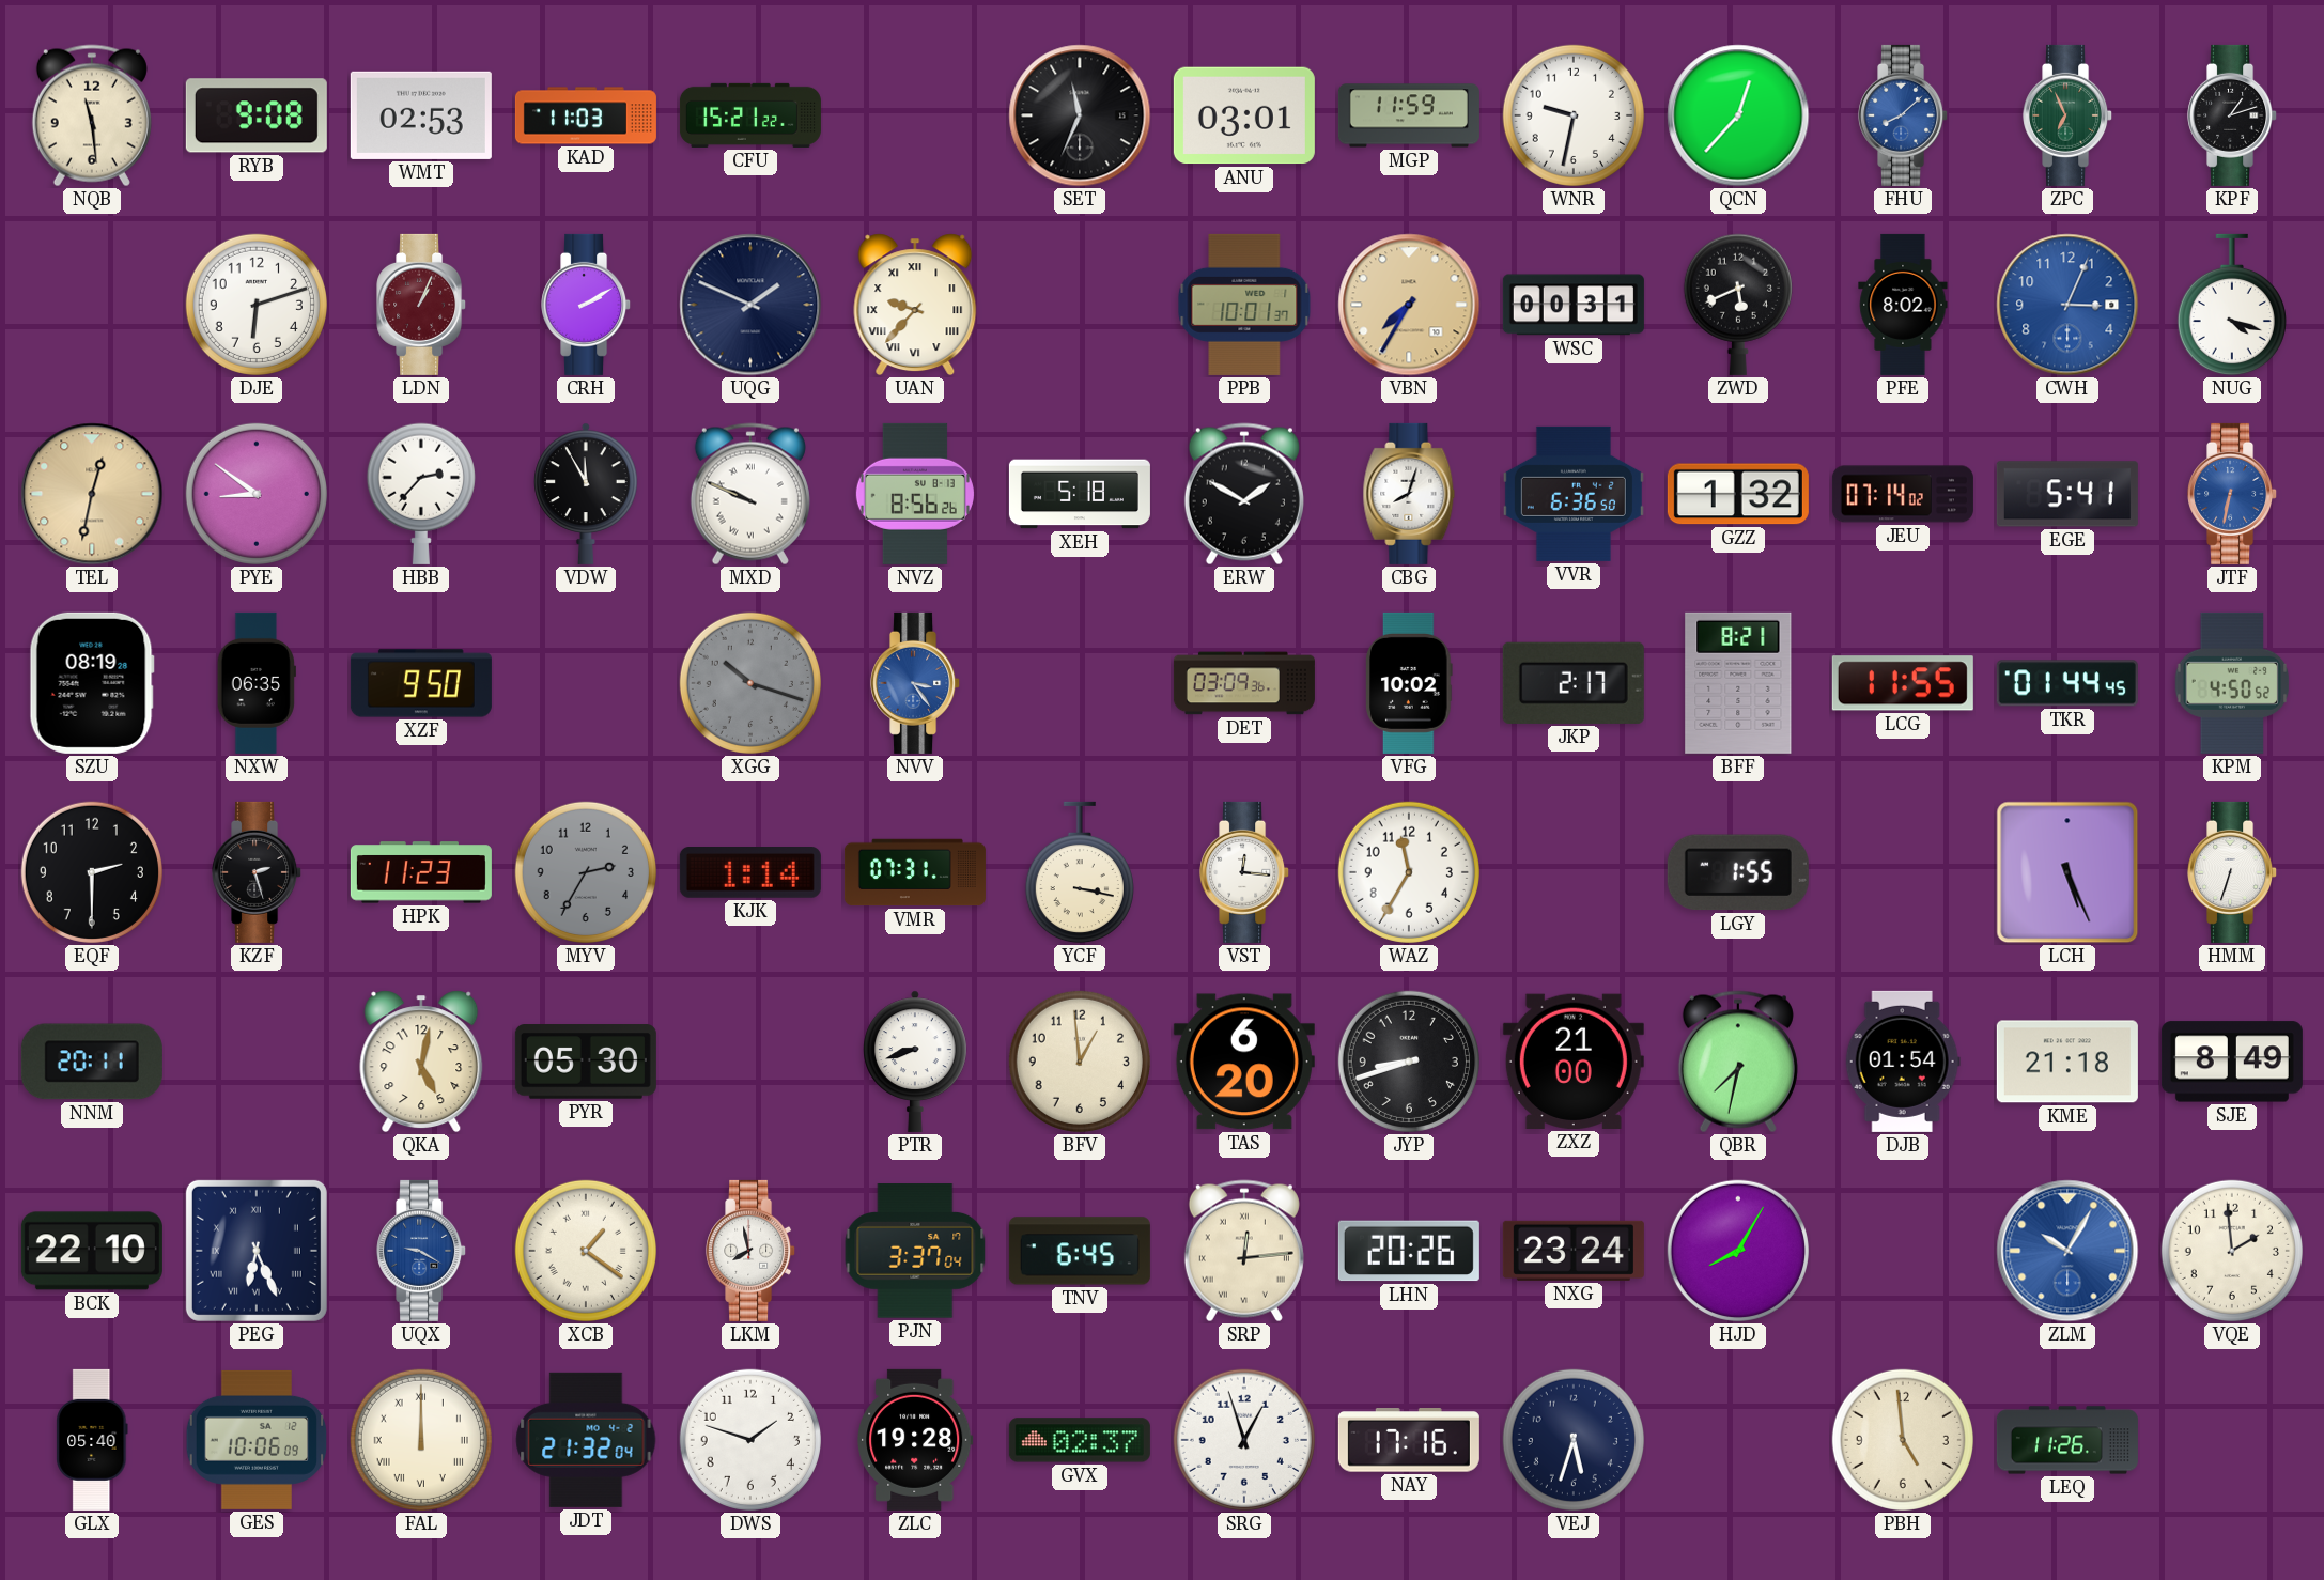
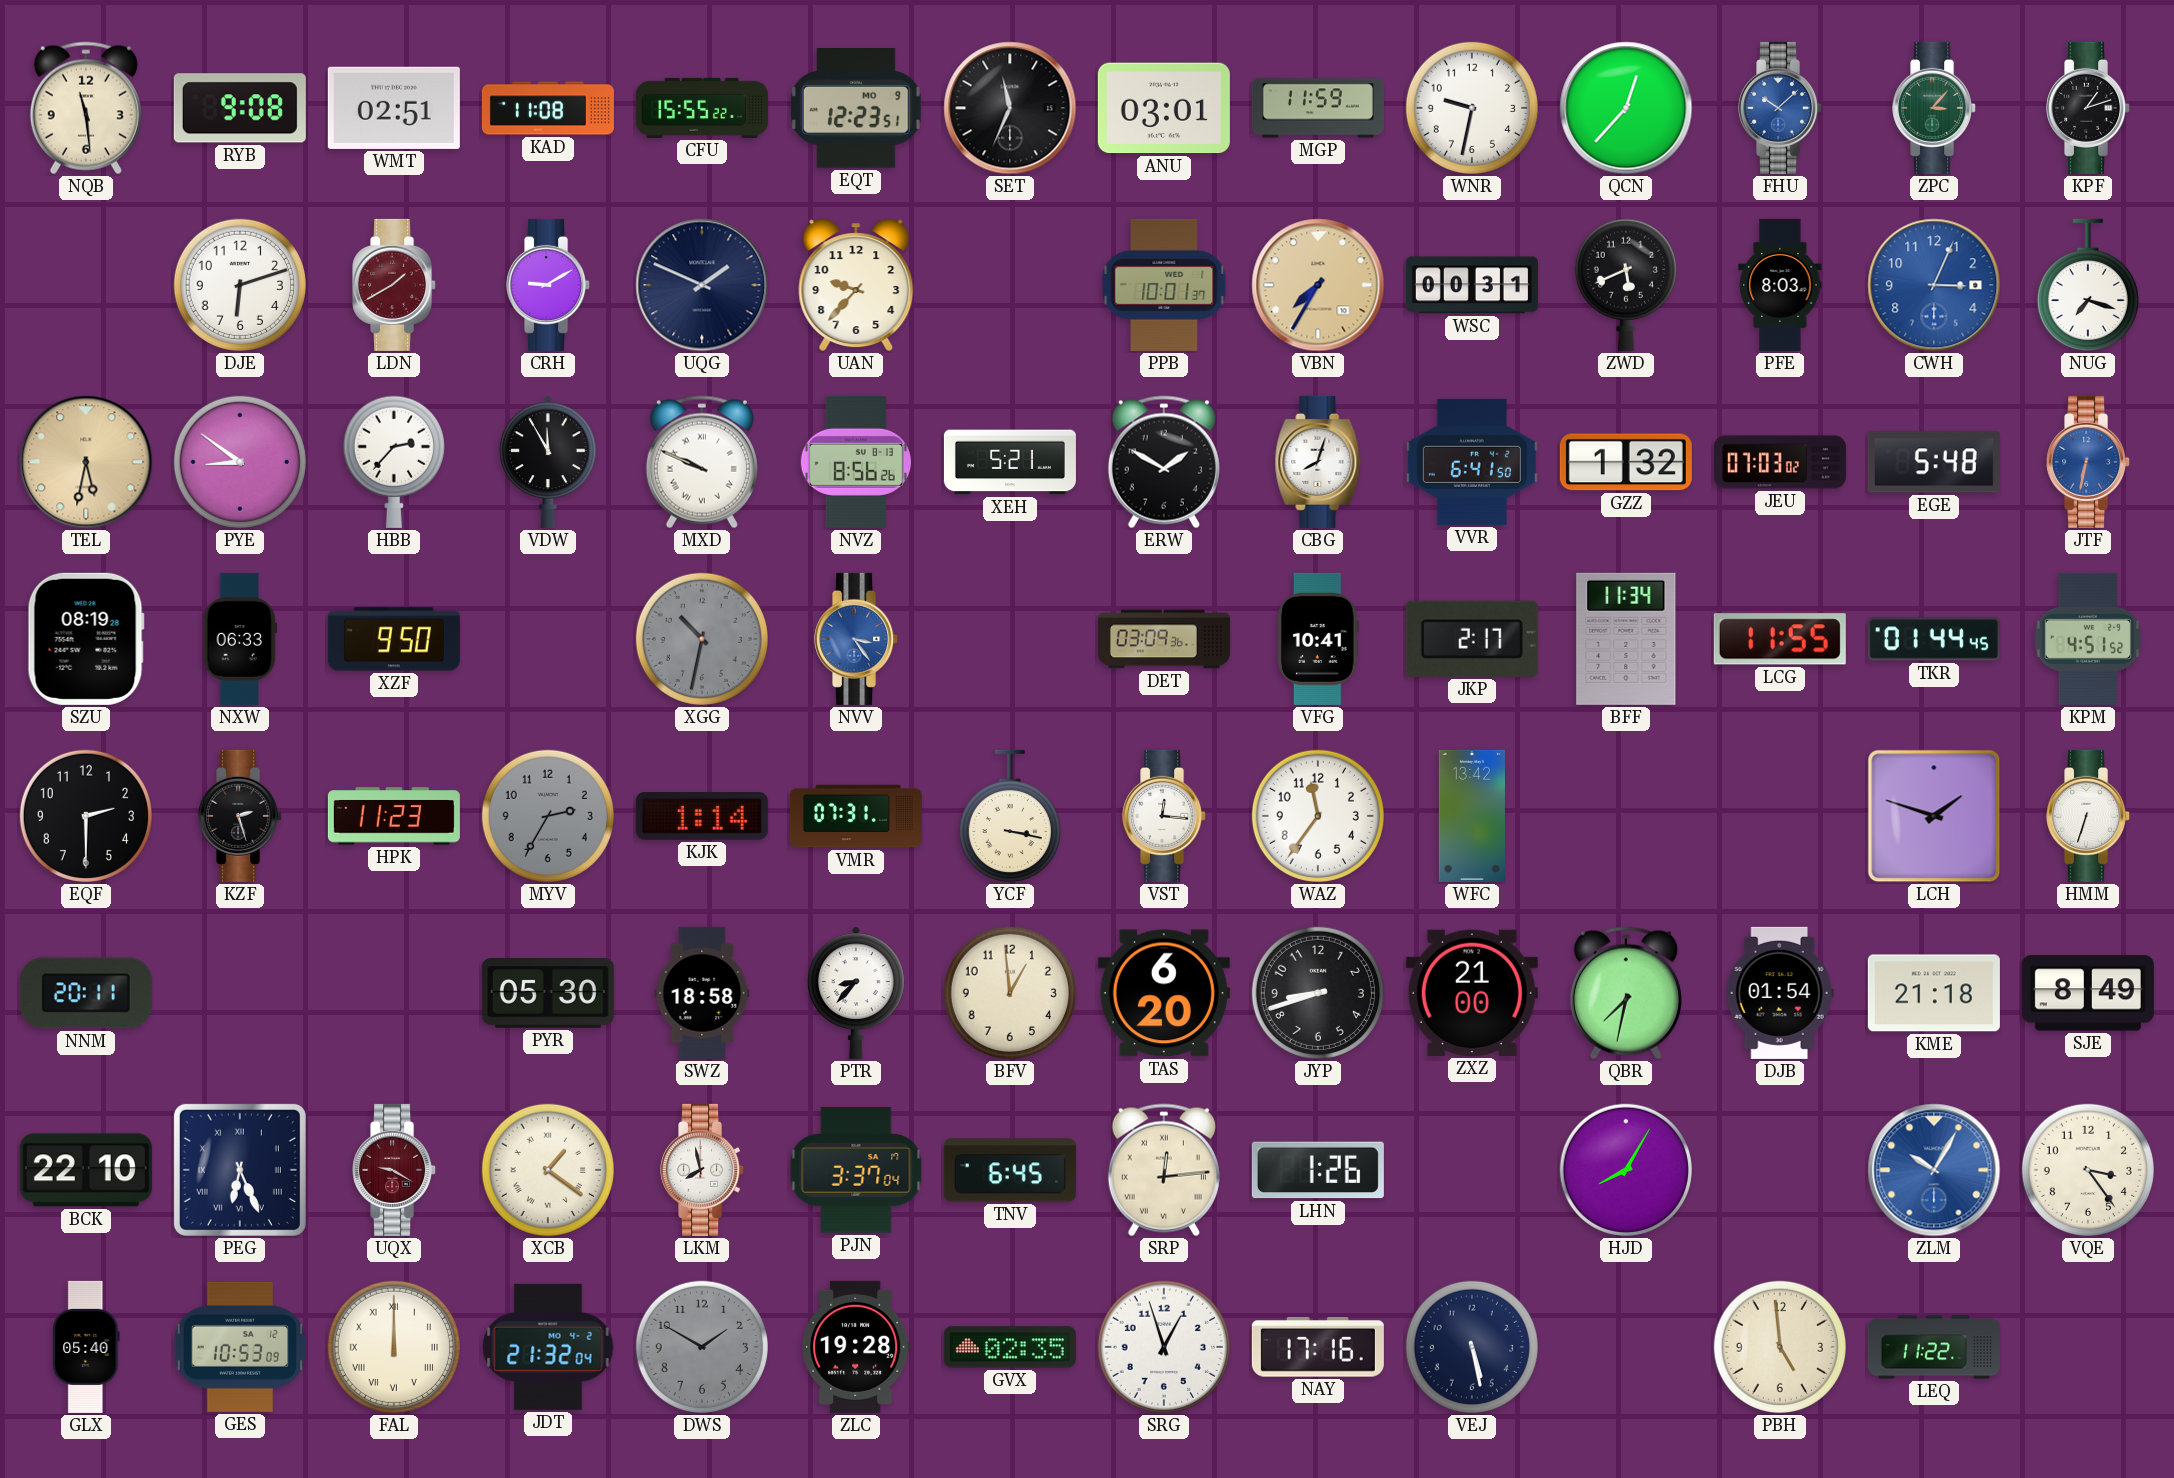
WMT: 02:53 -> 02:51
KAD: 11:03 -> 11:08
CFU: 15:21 -> 15:55
EQT: none -> 12:23
FHU: 8:08 -> 10:08
ZPC: 6:56 -> 3:07
LDN: 1:04 -> 1:40
CRH: 2:10 -> 9:10
UAN numerals: Roman -> Arabic
PFE: 8:02 -> 8:03
NUG: 4:18 -> 7:18
TEL: 12:32 -> 5:32
XEH: 5:18 -> 5:21
VVR: 6:36 -> 6:41
JEU: 07:14 -> 07:03
EGE: 5:41 -> 5:48
NXW: 06:35 -> 06:33
XGG: 10:18 -> 10:32
VFG: 10:02 -> 10:41
BFF: 8:21 -> 11:34
KPM: 4:50 -> 4:51
WAZ: 11:35 -> 11:36
WFC: none -> 13:42
LGY: 1:55 -> none
LCH: 5:26 -> 1:48
QKA: 5:02 -> none
SWZ: none -> 18:58
PTR: 8:42 -> 8:37
UQX dial: blue -> burgundy
LHN: 20:26 -> 1:26
NXG: 23:24 -> none
VQE: 1:59 -> 3:24
GES: 10:06 -> 10:53
DWS: 1:48 -> 1:50
DWS dial: white -> grey
GVX: 02:37 -> 02:35
VEJ: 5:33 -> 5:28
LEQ: 11:26 -> 11:22
